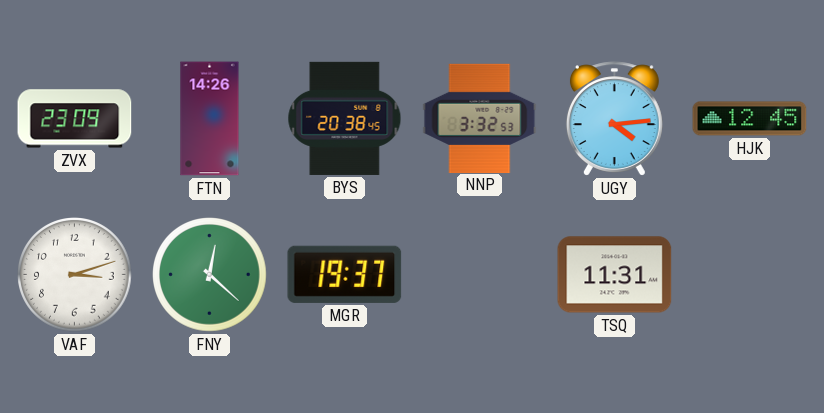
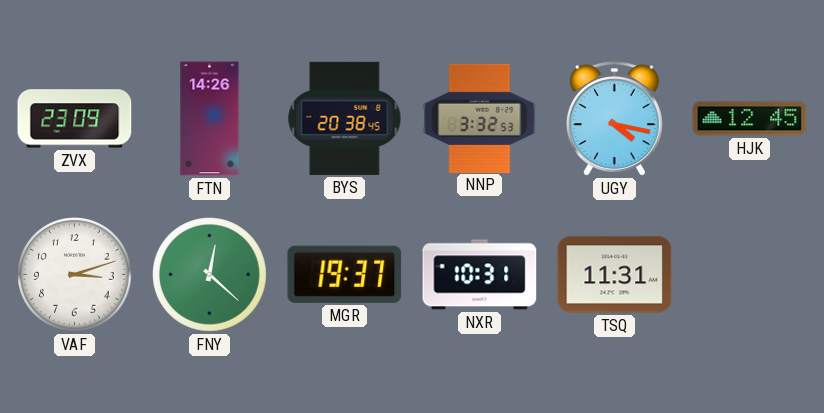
UGY: 4:14 -> 4:17
NXR: none -> 10:31
